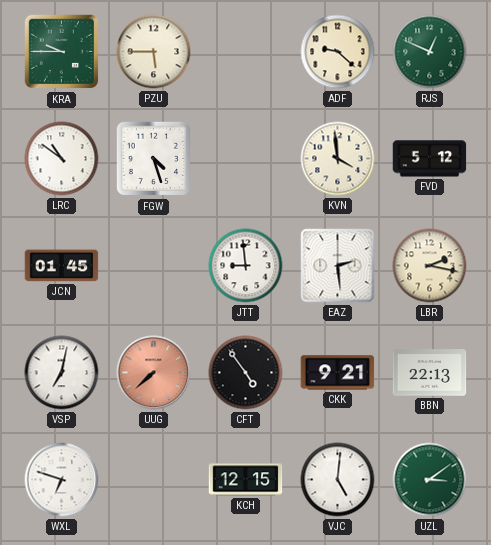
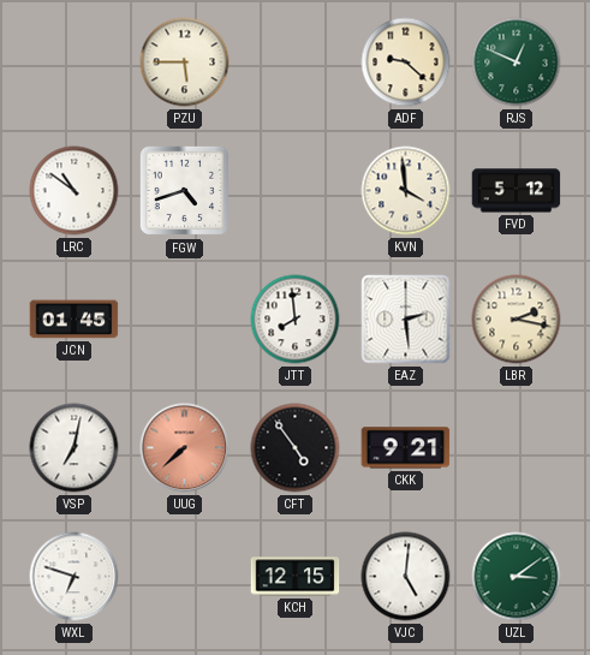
KRA: 9:45 -> none
FGW: 4:27 -> 4:42
JTT: 8:59 -> 7:59
BBN: 22:13 -> none
